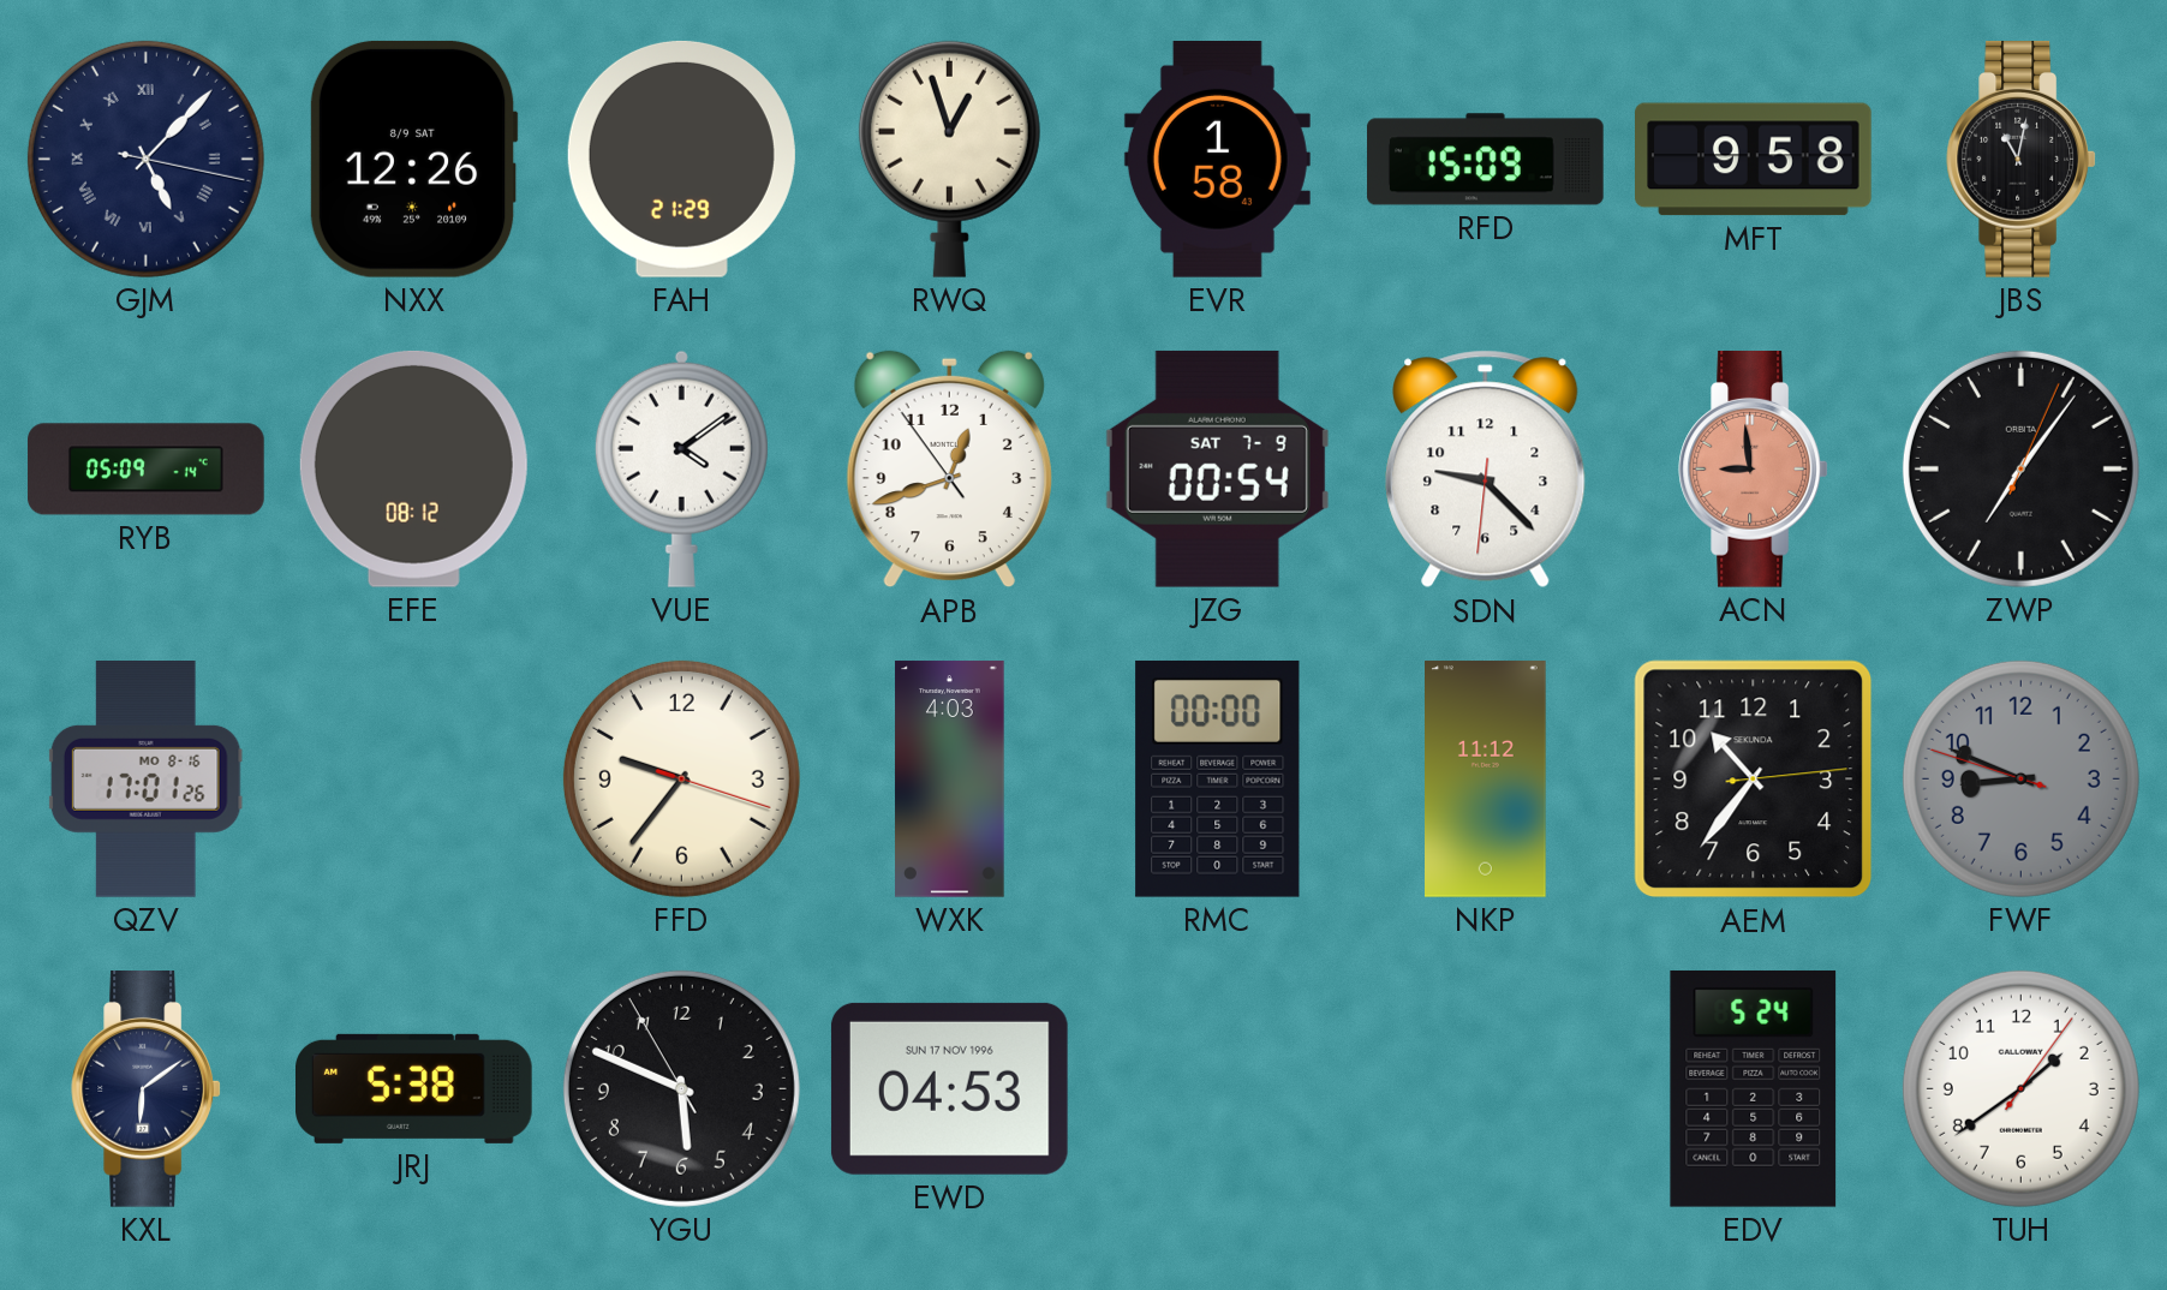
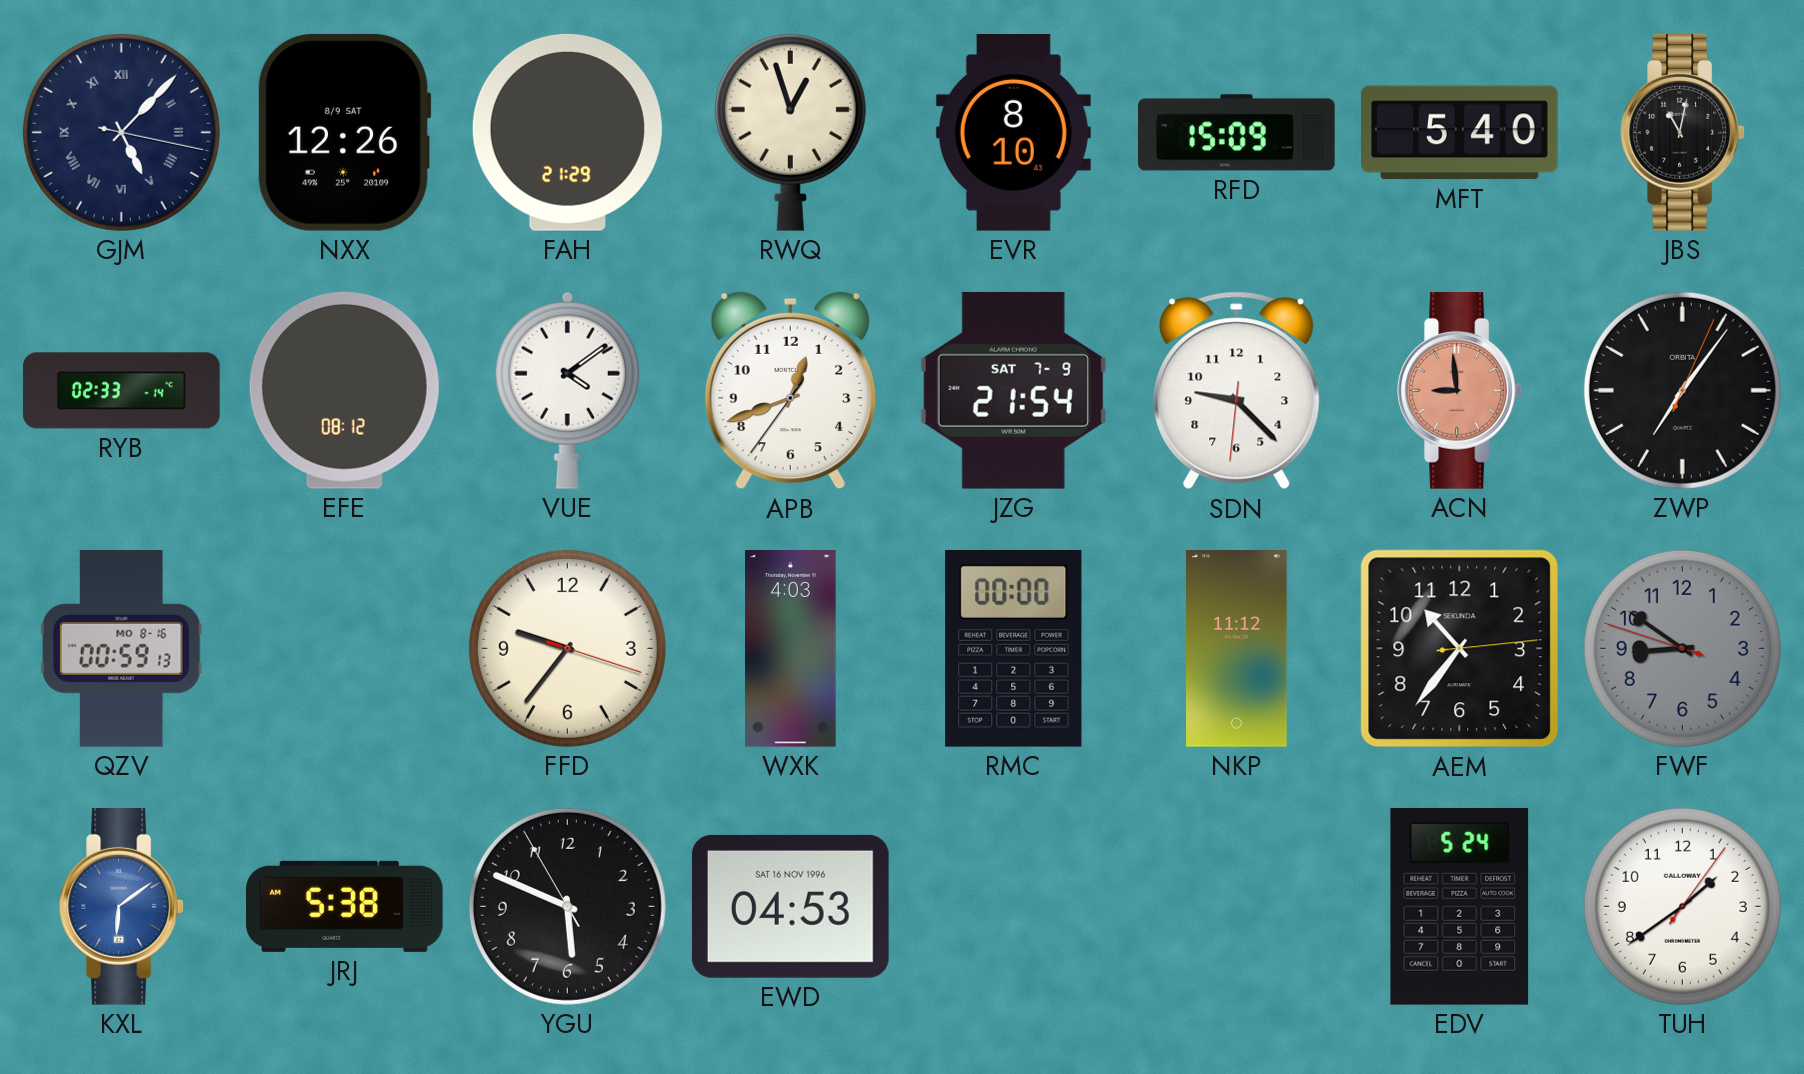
EVR: 1:58 -> 8:10
MFT: 9:58 -> 5:40
RYB: 05:09 -> 02:33
APB: 12:41:54 -> 12:41:36
JZG: 00:54 -> 21:54
QZV: 17:01 -> 00:59
FWF: 8:48 -> 8:50
KXL dial: navy -> blue
EWD date: SUN 17 NOV 1996 -> SAT 16 NOV 1996
